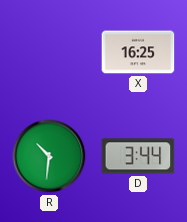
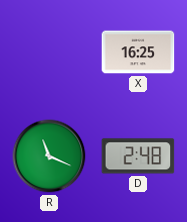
R: 10:31 -> 11:19
D: 3:44 -> 2:48
